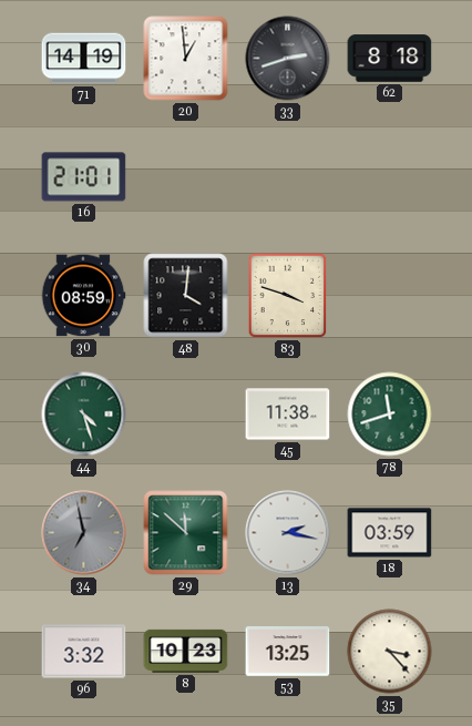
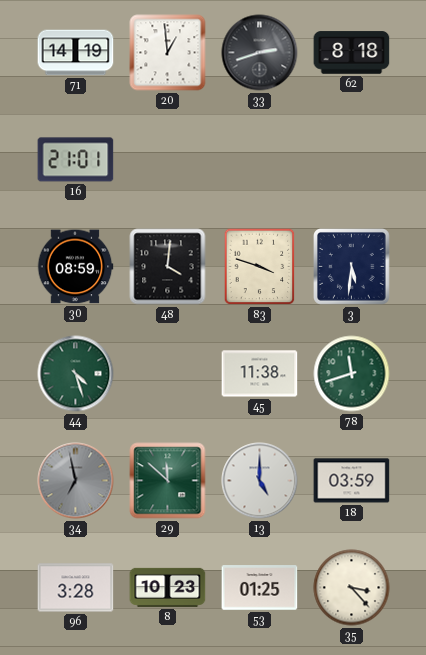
3: none -> 5:31
13: 2:17 -> 5:00
96: 3:32 -> 3:28
53: 13:25 -> 01:25
